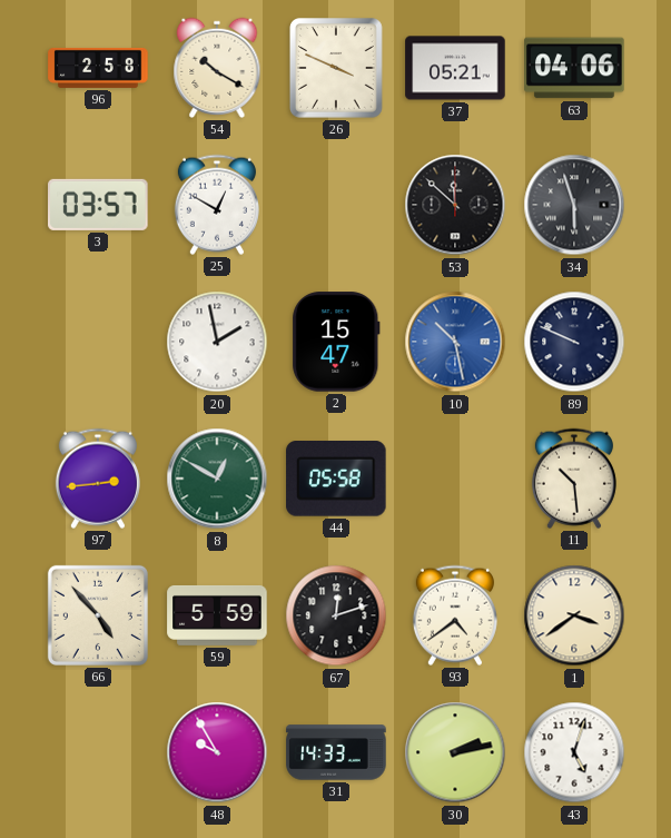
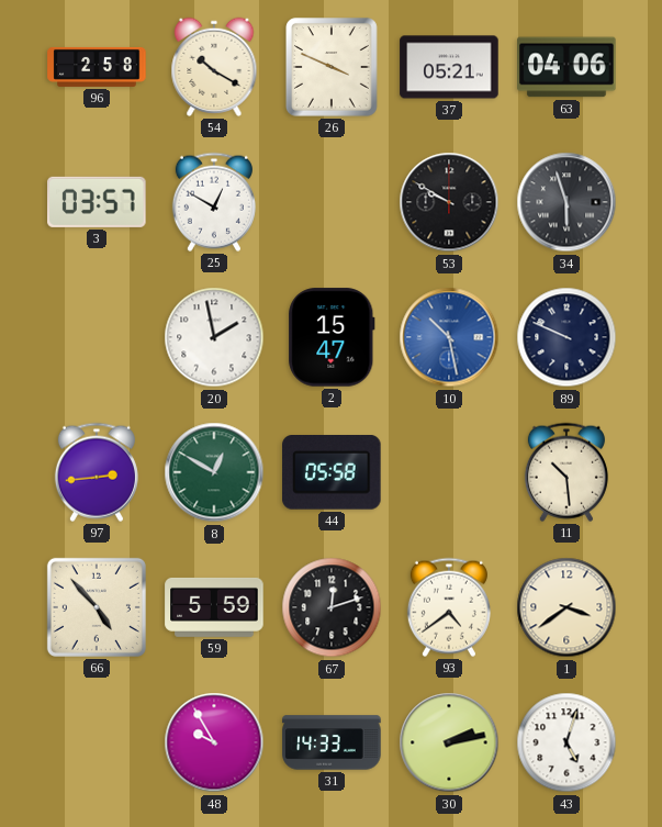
53: 11:52 -> 9:50
